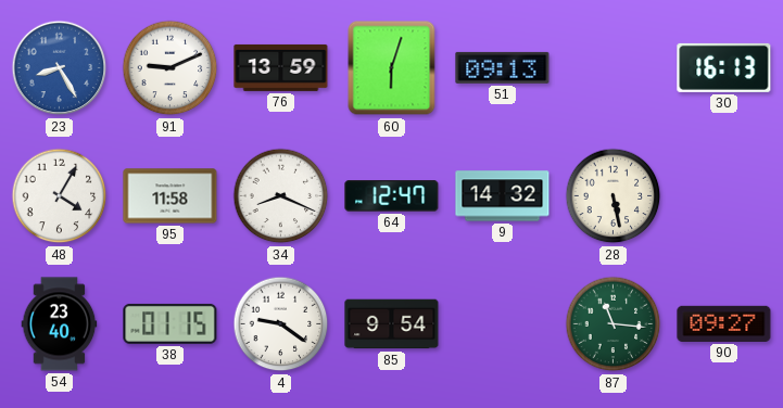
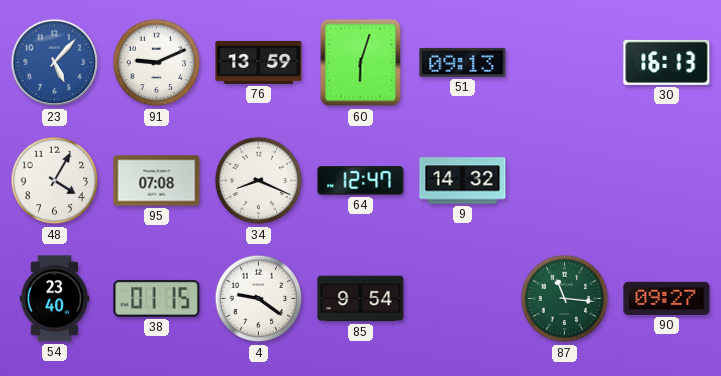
23: 8:25 -> 5:07
95: 11:58 -> 07:08
28: 5:28 -> none
